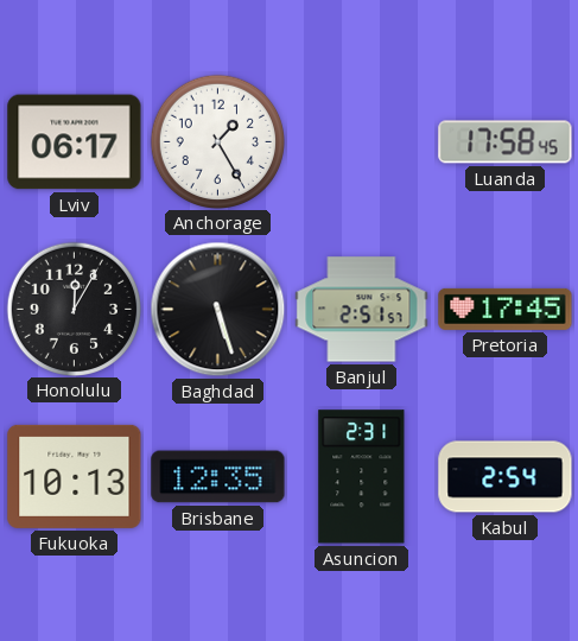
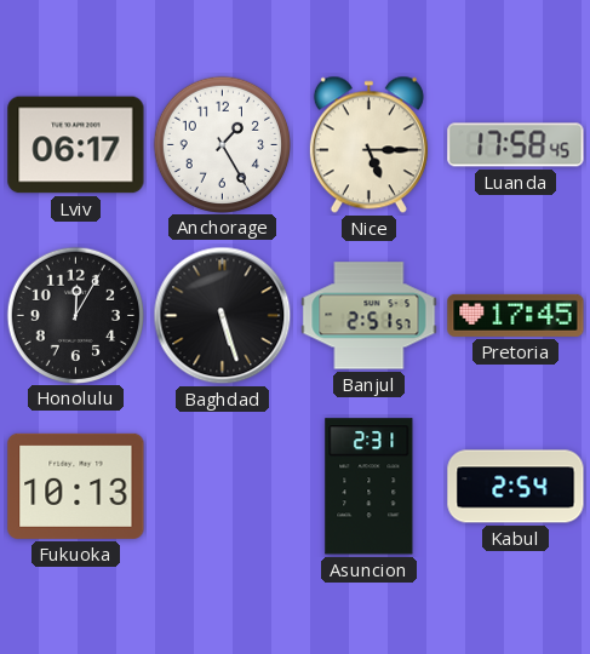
Nice: none -> 5:15
Brisbane: 12:35 -> none
